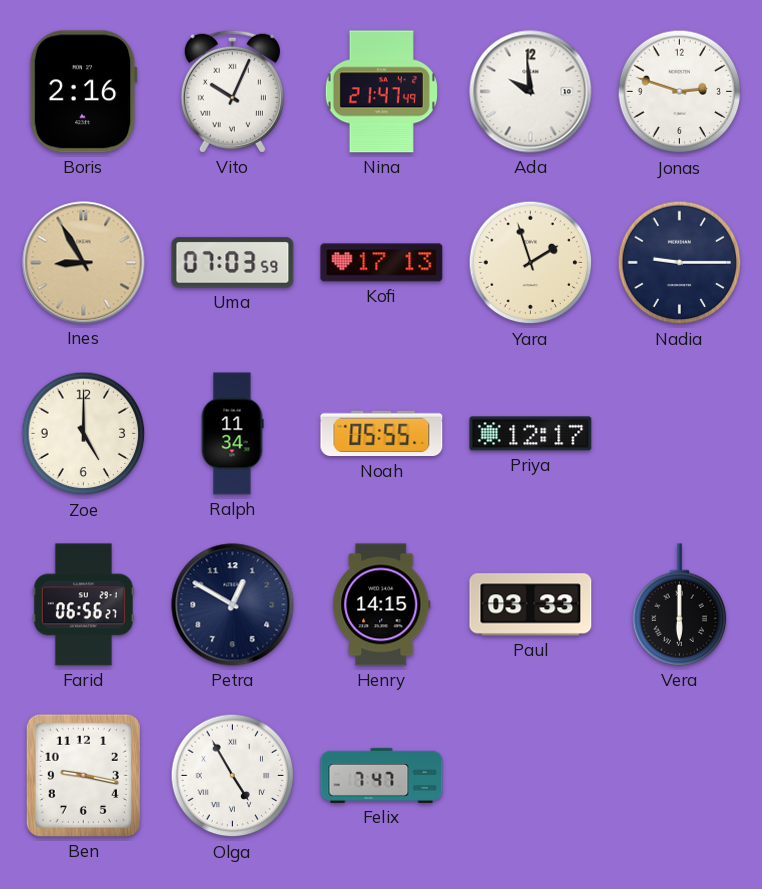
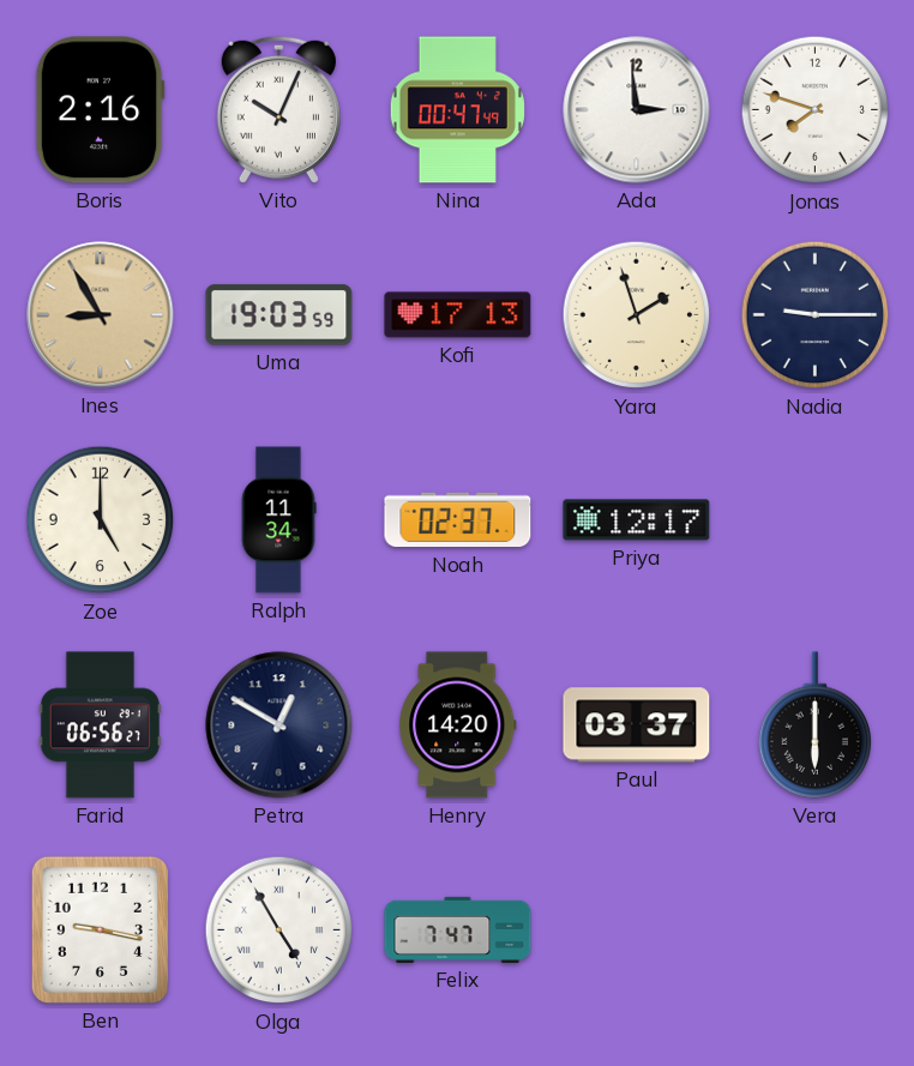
Nina: 21:47 -> 00:47
Ada: 9:59 -> 2:59
Jonas: 2:48 -> 7:48
Uma: 07:03 -> 19:03
Noah: 05:55 -> 02:37
Henry: 14:15 -> 14:20
Paul: 03:33 -> 03:37
